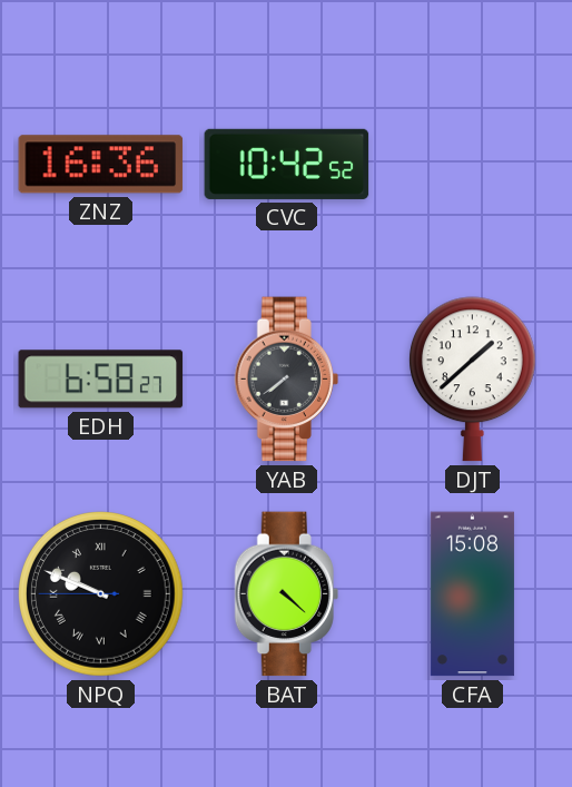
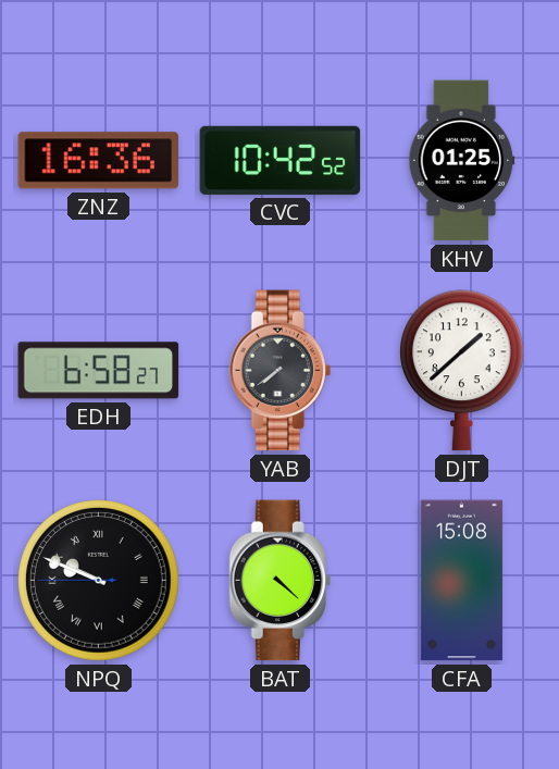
KHV: none -> 01:25
